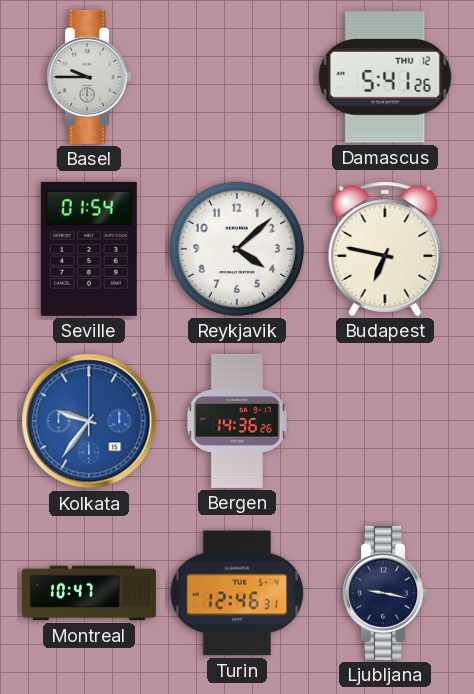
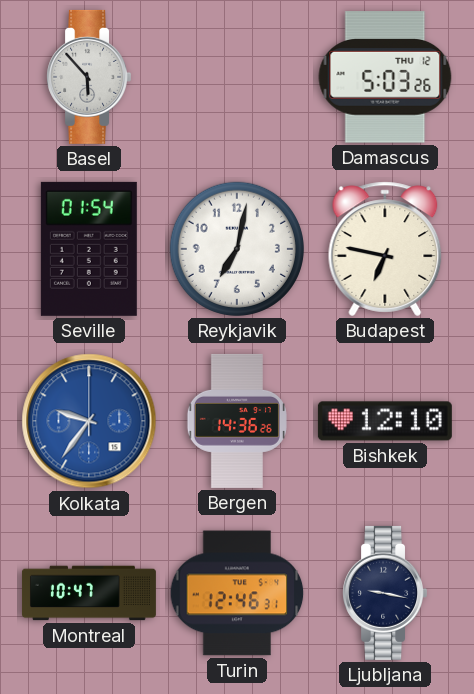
Basel: 9:45 -> 5:53
Damascus: 5:41 -> 5:03
Reykjavik: 4:08 -> 7:02
Bishkek: none -> 12:10
